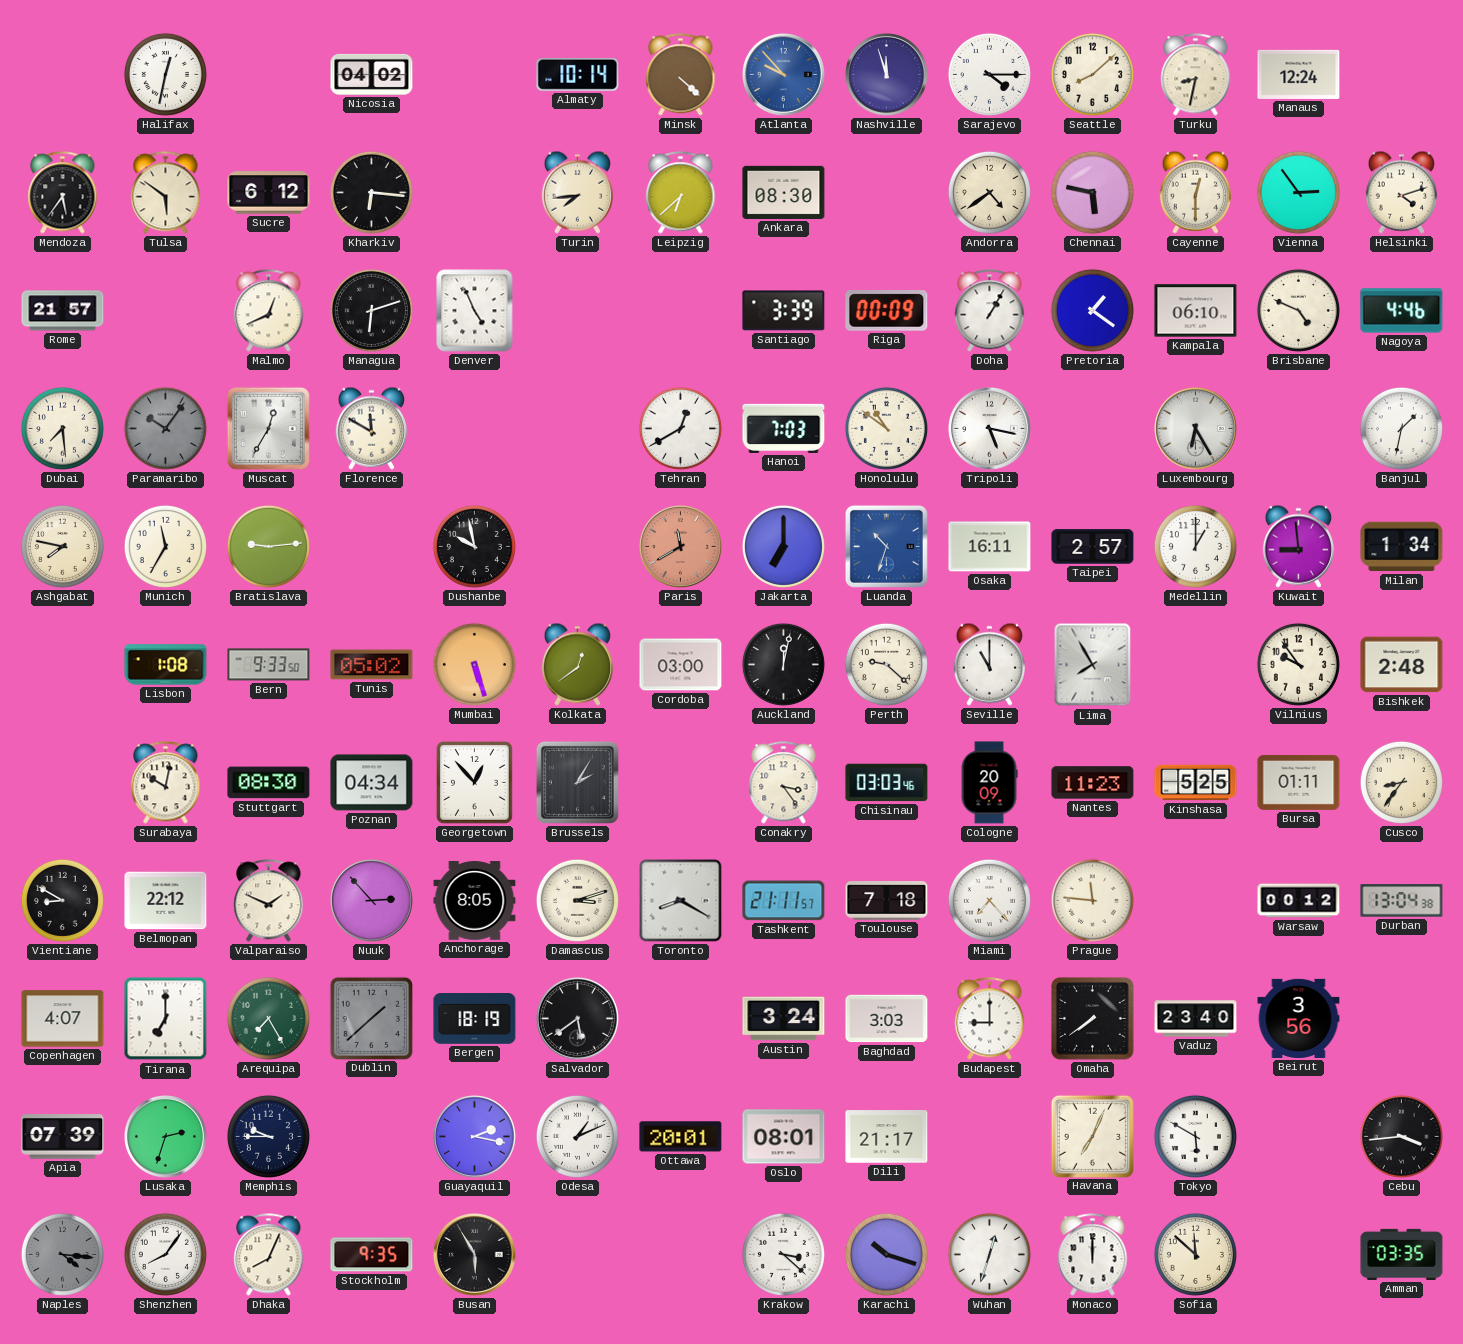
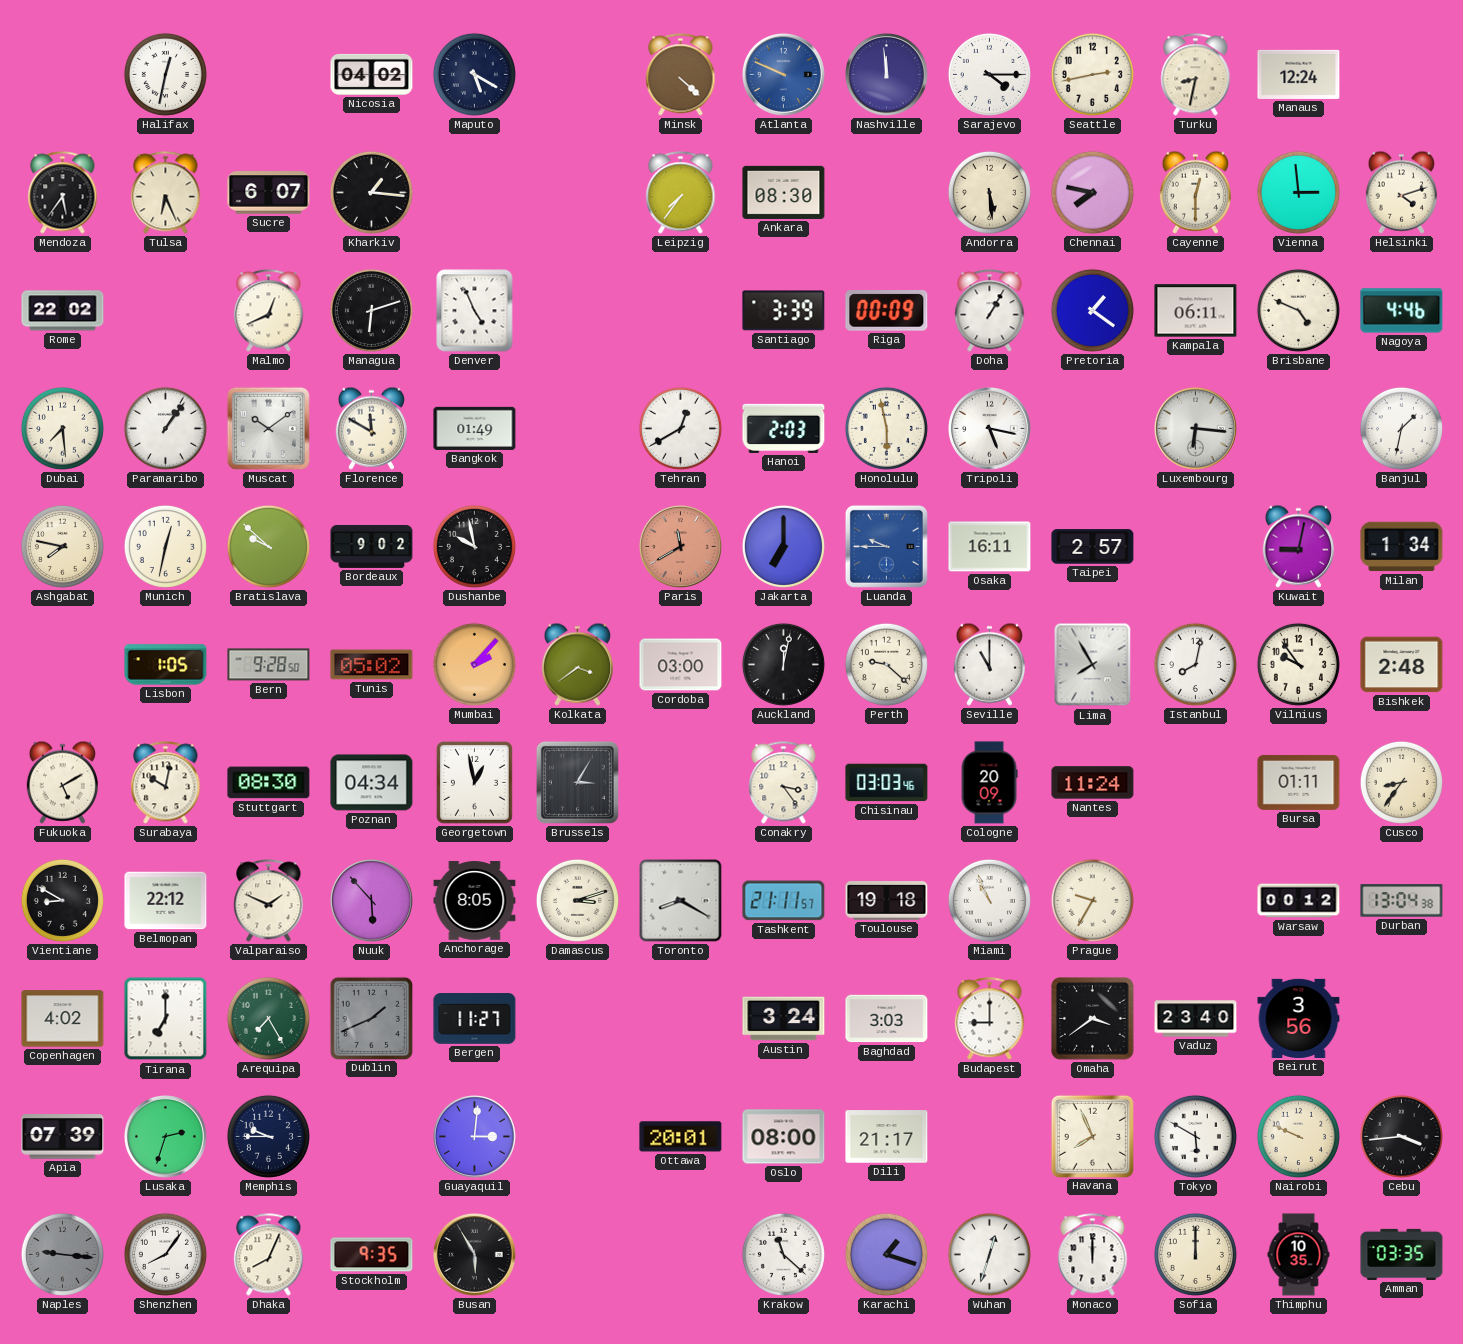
Maputo: none -> 5:20
Almaty: 10:14 -> none
Atlanta: 9:53 -> 9:49
Nashville: 11:57 -> 11:59
Seattle: 8:08 -> 2:43
Tulsa: 5:51 -> 6:26
Sucre: 6:12 -> 6:07
Kharkiv: 6:16 -> 1:16
Turin: 7:44 -> none
Leipzig: 6:38 -> 7:36
Andorra: 4:39 -> 5:29
Chennai: 5:47 -> 7:47
Vienna: 2:54 -> 2:59
Rome: 21:57 -> 22:02
Kampala: 06:10 -> 06:11
Paramaribo: 10:06 -> 1:06
Paramaribo dial: grey -> white
Muscat: 12:35 -> 10:09
Bangkok: none -> 01:49
Hanoi: 7:03 -> 2:03
Honolulu: 10:51 -> 5:58
Luxembourg: 6:25 -> 6:16
Munich: 11:35 -> 12:32
Bratislava: 9:14 -> 9:52
Bordeaux: none -> 9:02
Luanda: 10:33 -> 9:45
Medellin: 1:00 -> none
Kuwait: 8:59 -> 9:02
Lisbon: 1:08 -> 1:05
Bern: 9:33 -> 9:28
Mumbai: 5:27 -> 2:07
Kolkata: 12:39 -> 3:39
Istanbul: none -> 8:02
Fukuoka: none -> 5:10
Georgetown: 12:53 -> 12:58
Brussels: 2:05 -> 3:05
Nantes: 11:23 -> 11:24
Kinshasa: 5:25 -> none
Nuuk: 2:53 -> 5:53
Toulouse: 7:18 -> 19:18
Miami: 7:23 -> 10:56
Prague: 11:46 -> 9:35
Copenhagen: 4:07 -> 4:02
Dublin: 1:38 -> 1:41
Bergen: 18:19 -> 11:27
Salvador: 5:39 -> none
Omaha: 7:39 -> 3:39
Guayaquil: 2:17 -> 3:01
Odesa: 1:11 -> none
Oslo: 08:01 -> 08:00
Havana: 7:04 -> 7:56
Nairobi: none -> 9:49
Naples: 4:16 -> 9:16
Krakow: 3:22 -> 11:22
Karachi: 10:18 -> 1:18
Sofia: 11:52 -> 12:00
Thimphu: none -> 10:35
